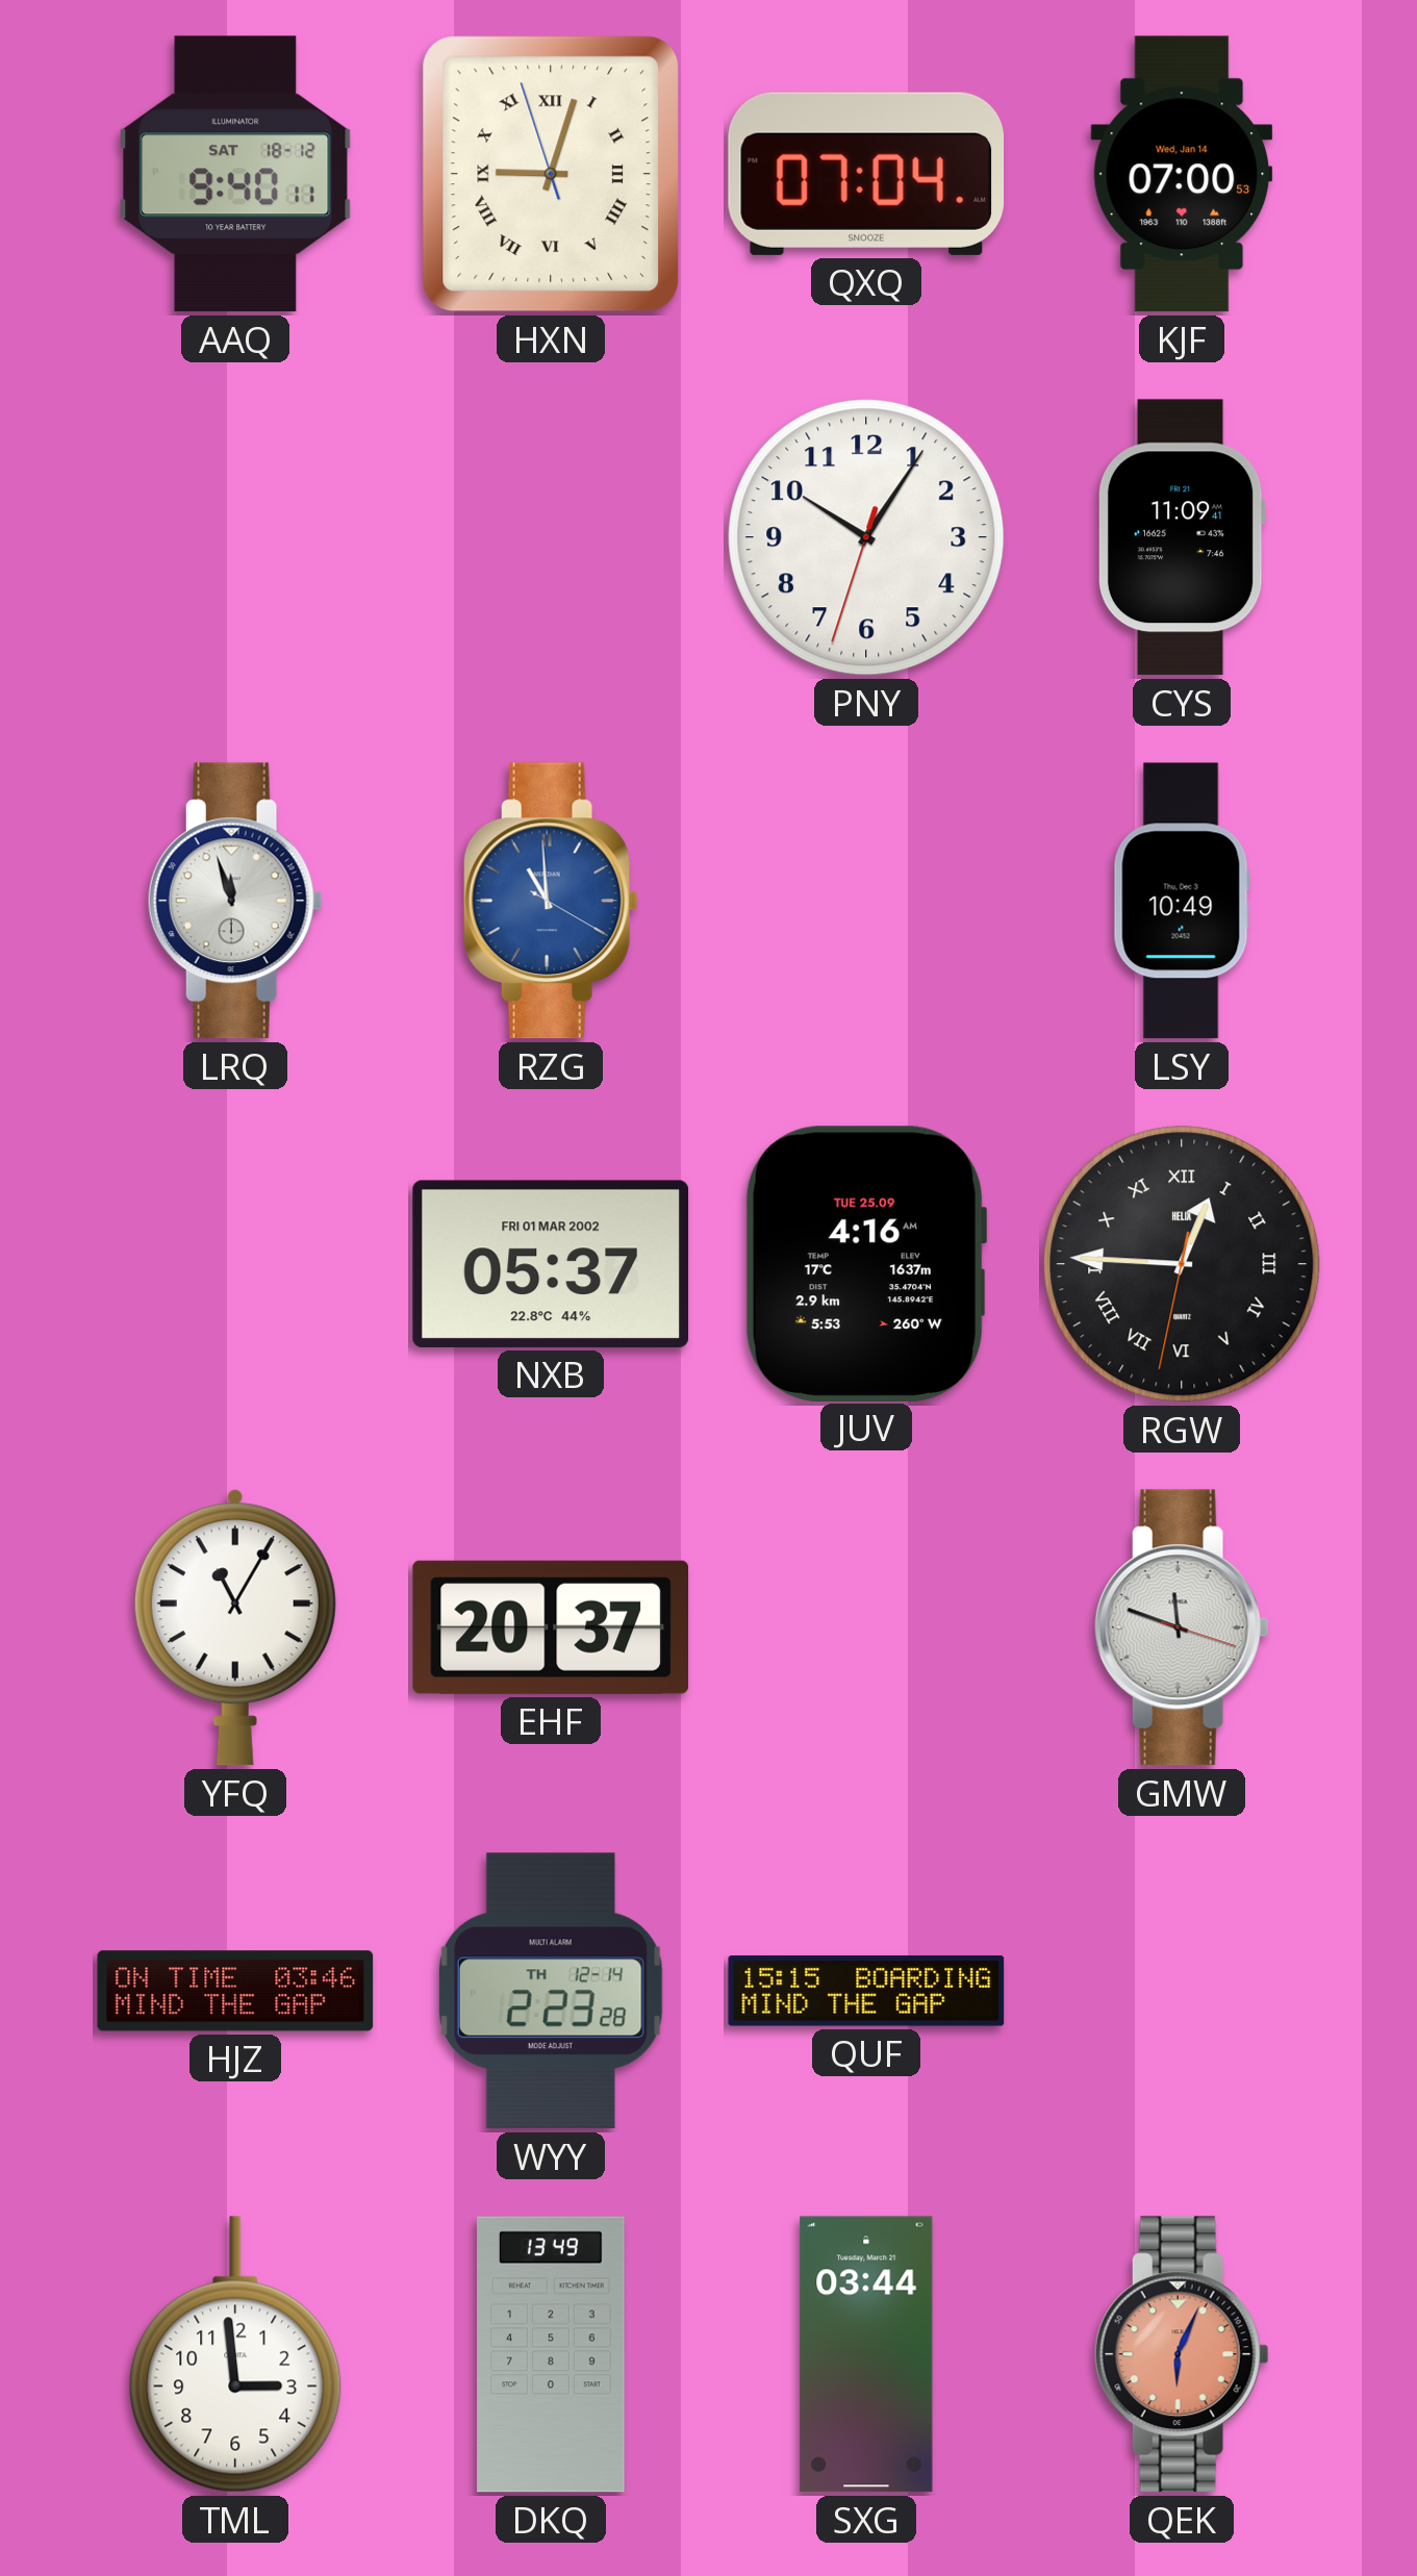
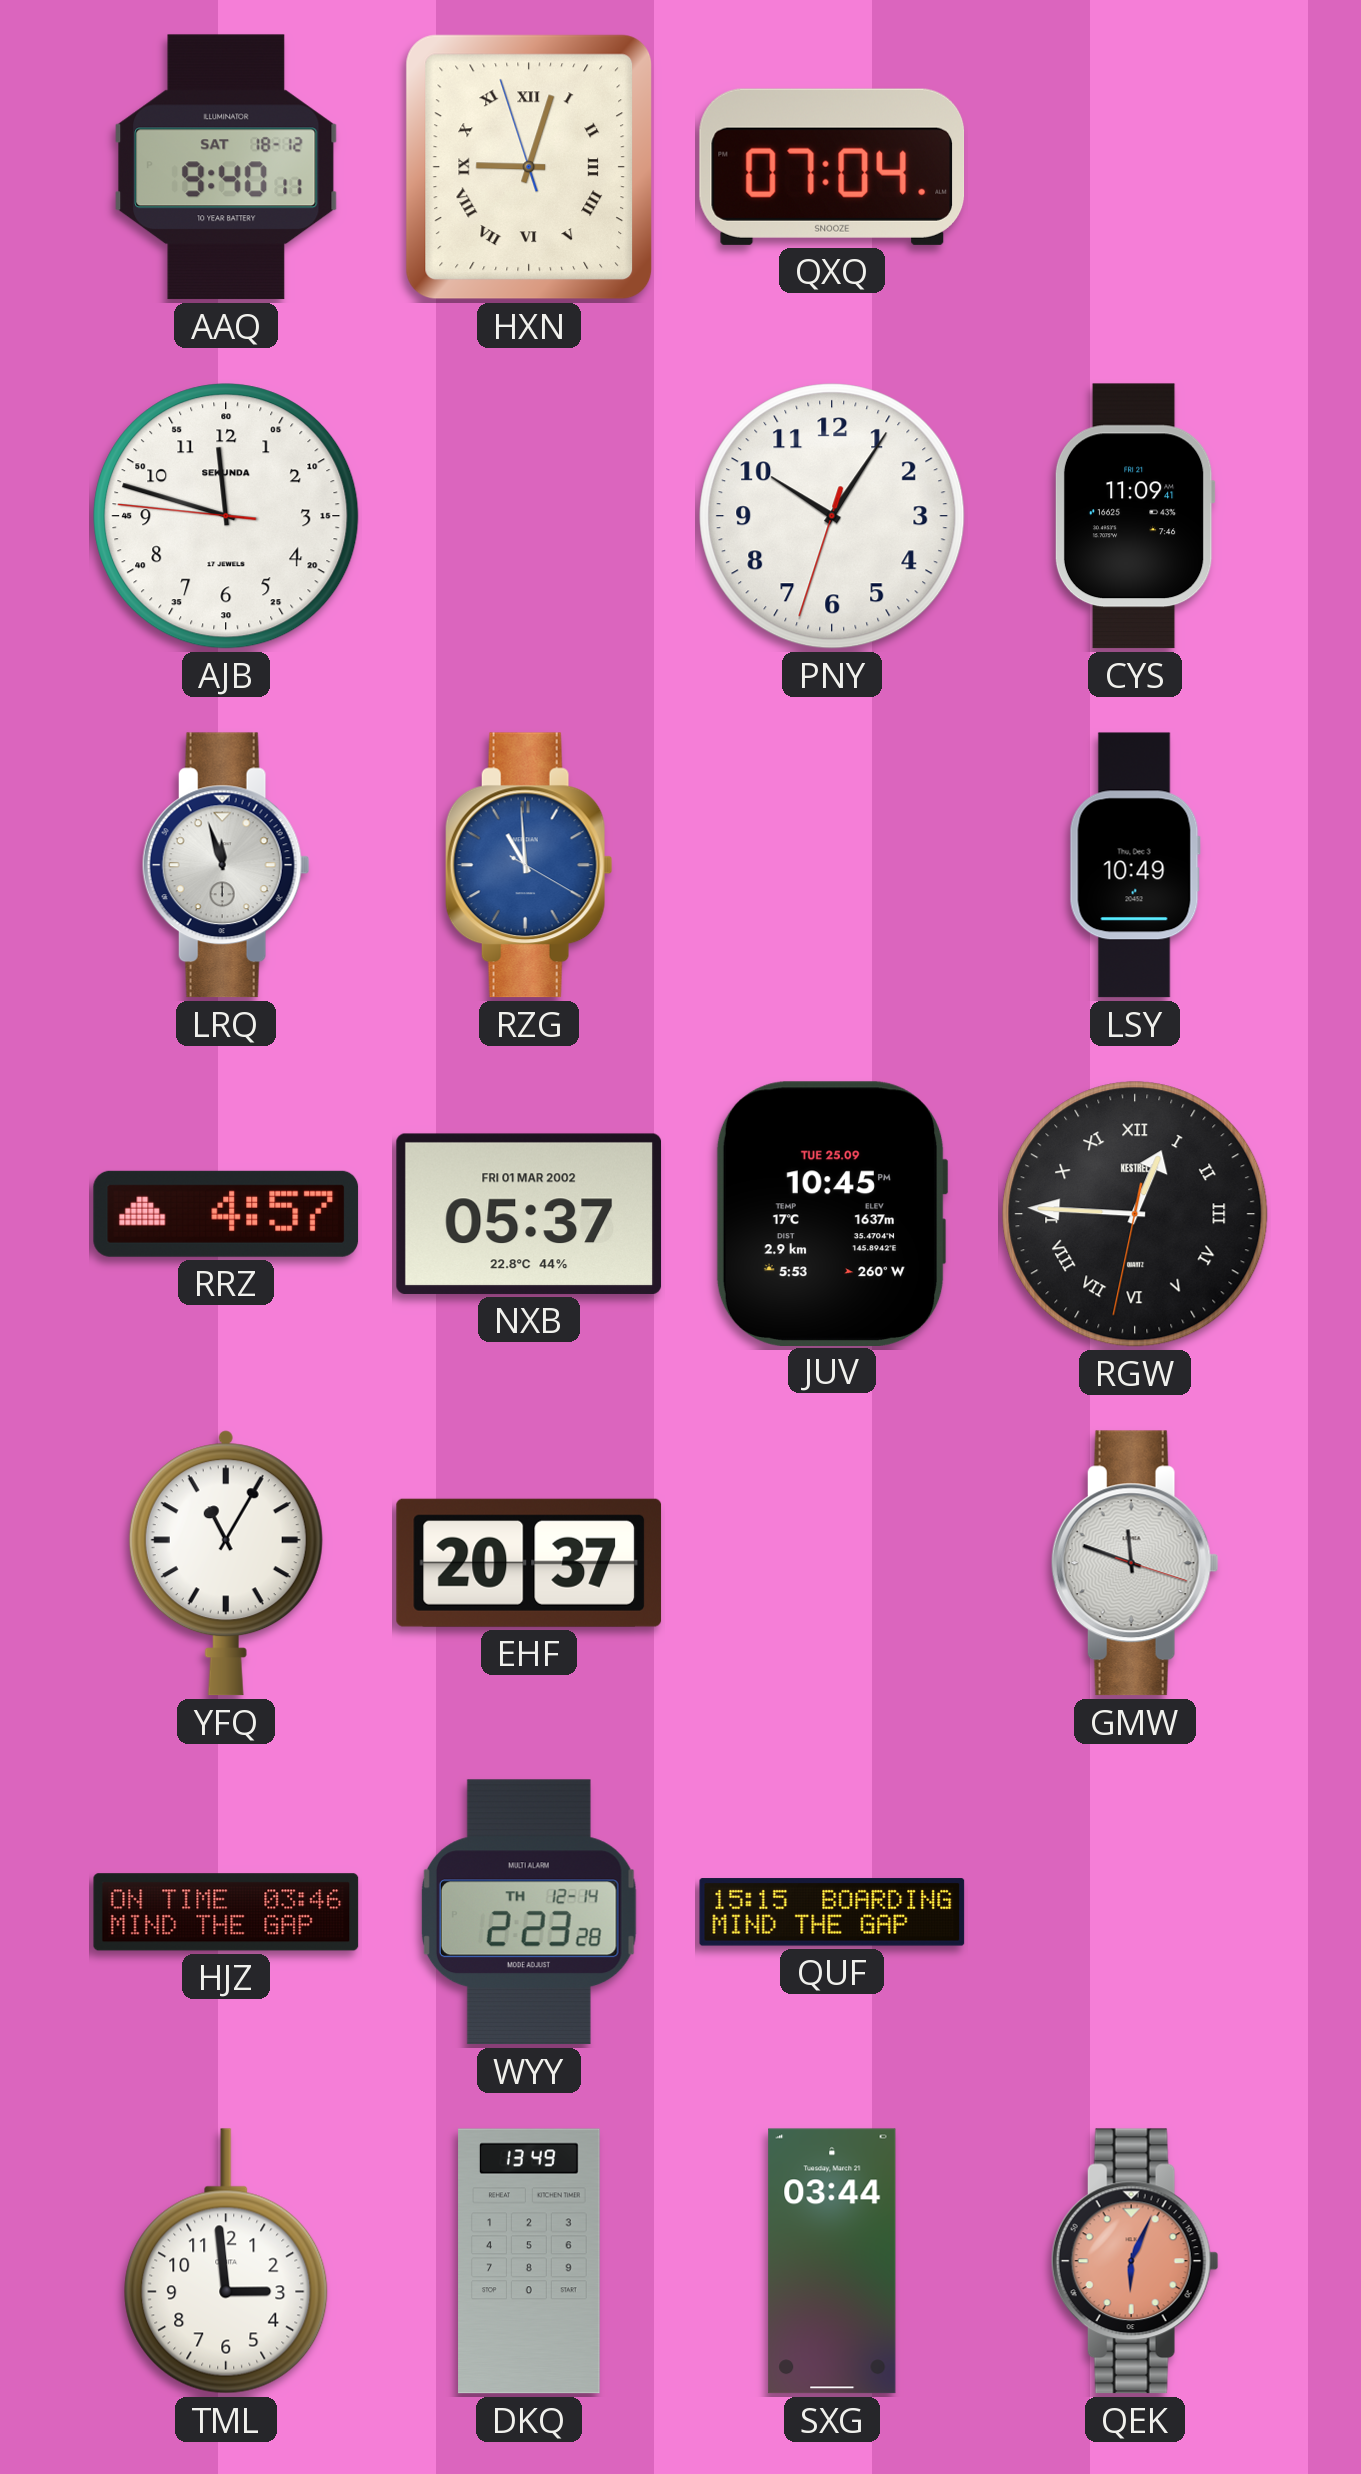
KJF: 07:00 -> none
AJB: none -> 11:47
RRZ: none -> 4:57
JUV: 4:16 -> 10:45
RGW brand: HELIX -> KESTREL
